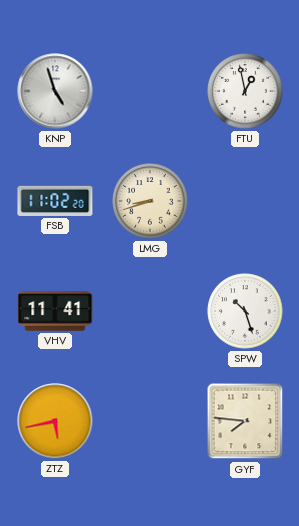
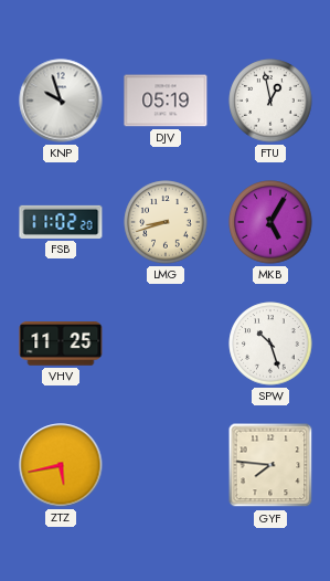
KNP: 4:57 -> 9:57
DJV: none -> 05:19
MKB: none -> 5:05
VHV: 11:41 -> 11:25
